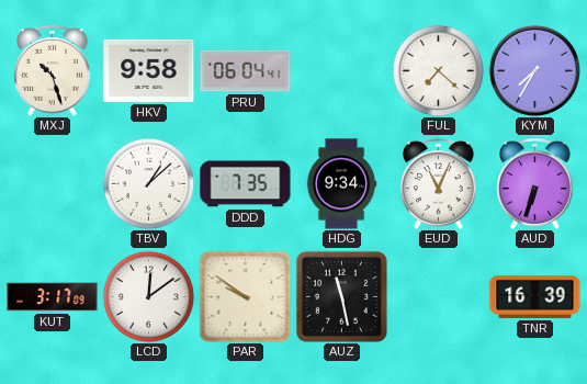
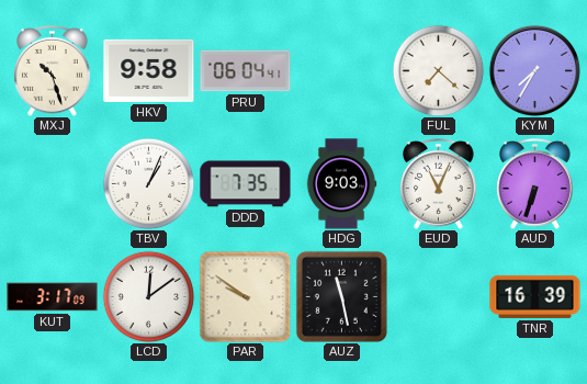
TBV: 1:08 -> 1:04
HDG: 9:34 -> 9:03
